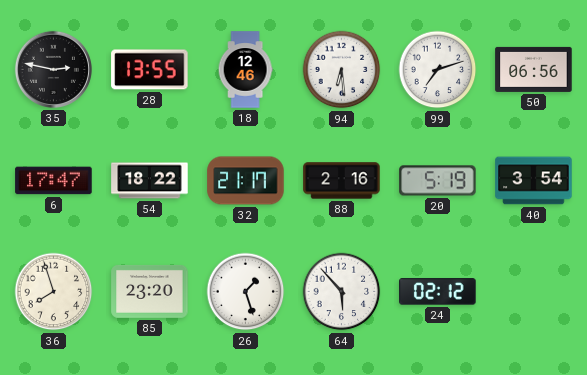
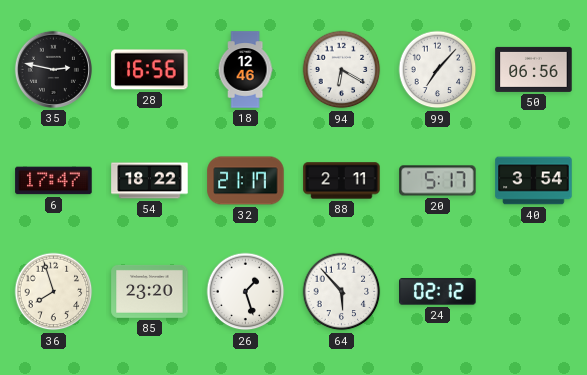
28: 13:55 -> 16:56
94: 6:29 -> 6:20
99: 7:12 -> 7:07
88: 2:16 -> 2:11
20: 5:19 -> 5:17
